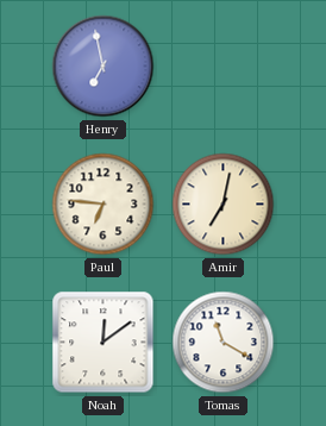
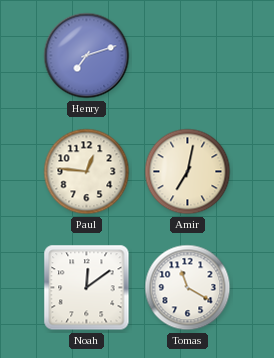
Henry: 6:58 -> 7:12
Paul: 6:46 -> 12:46
